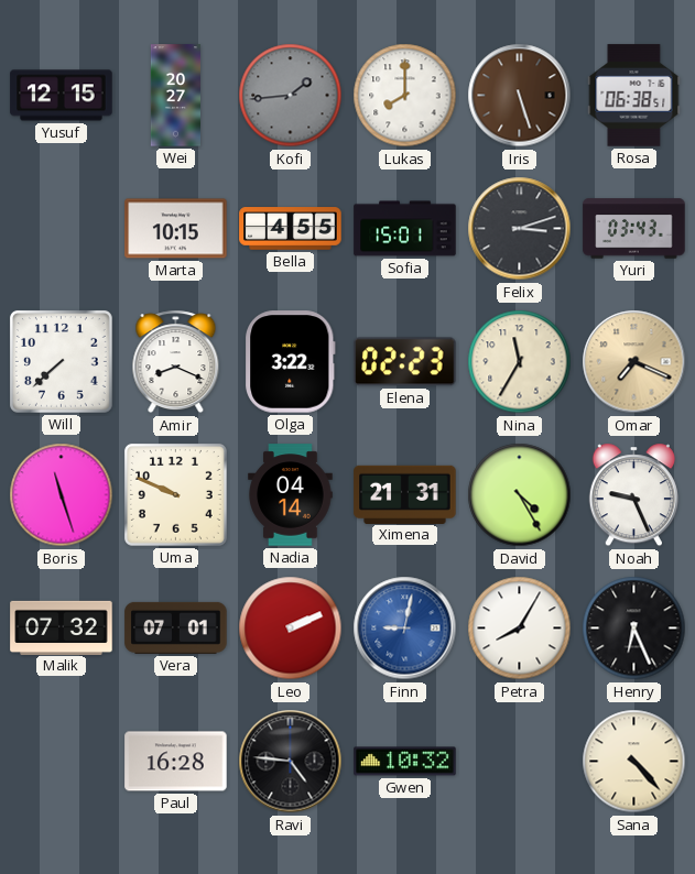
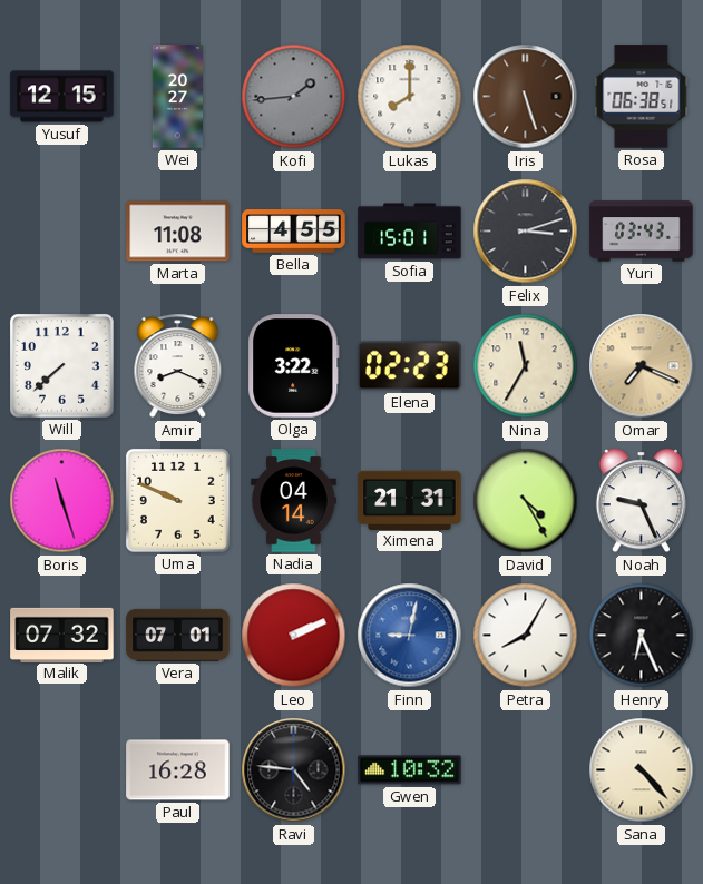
Marta: 10:15 -> 11:08
